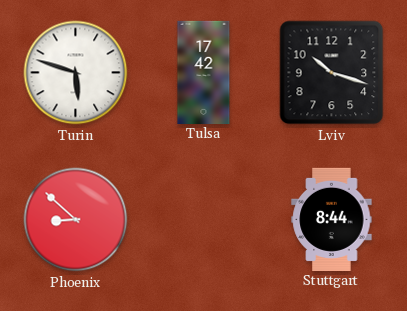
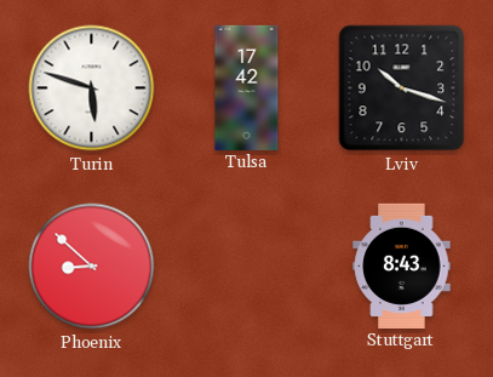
Stuttgart: 8:44 -> 8:43
